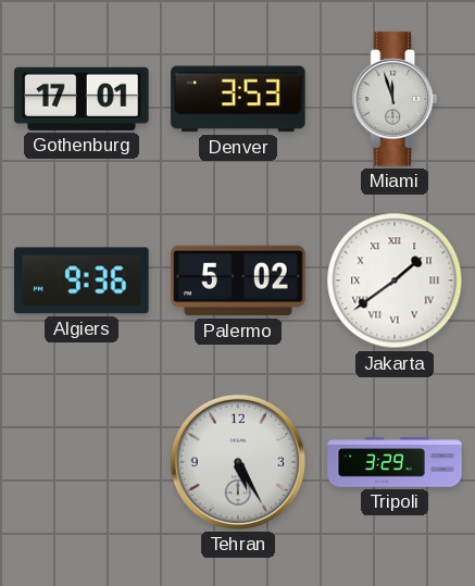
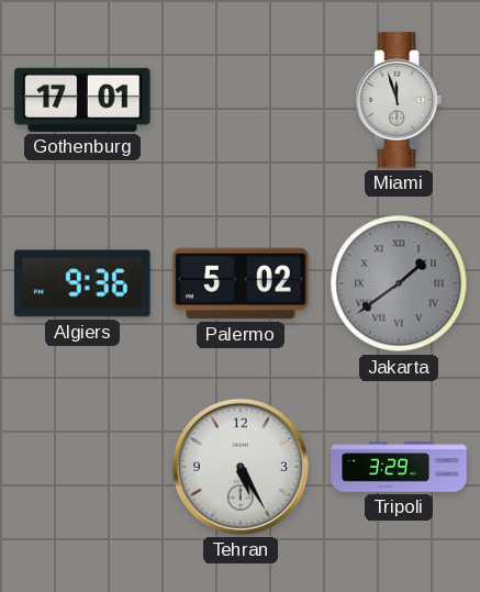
Denver: 3:53 -> none
Jakarta dial: white -> grey
